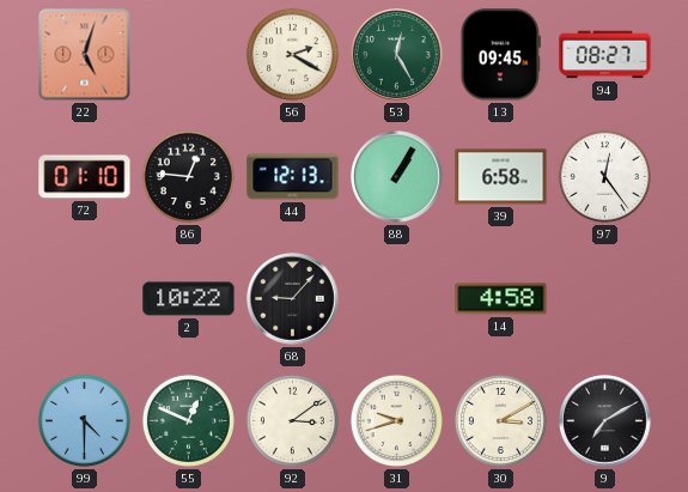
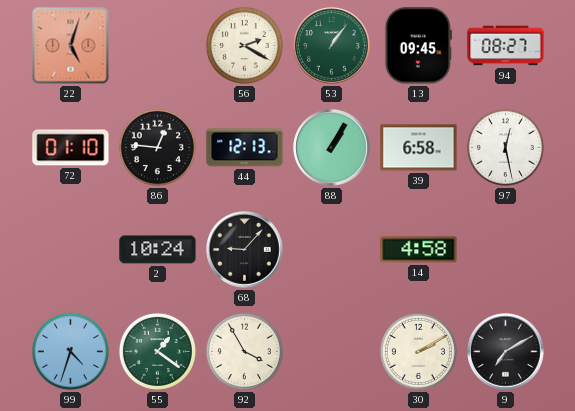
53: 12:25 -> 1:06
97: 12:24 -> 12:28
2: 10:22 -> 10:24
99: 4:30 -> 4:33
55: 12:49 -> 1:21
92: 3:09 -> 3:55
31: 9:42 -> none
30: 3:10 -> 2:10
